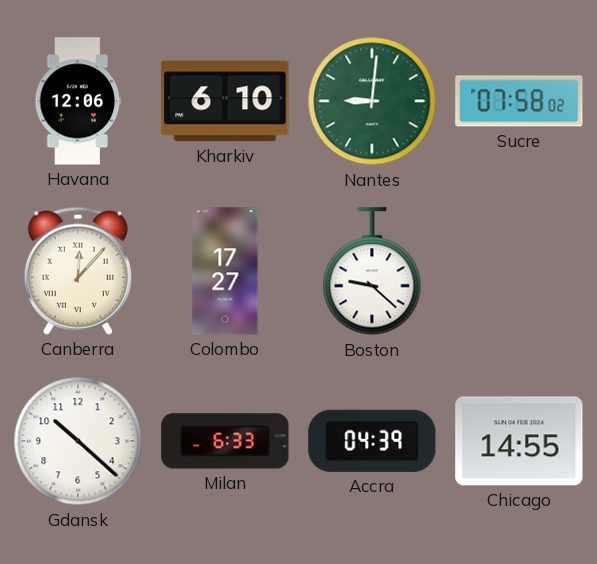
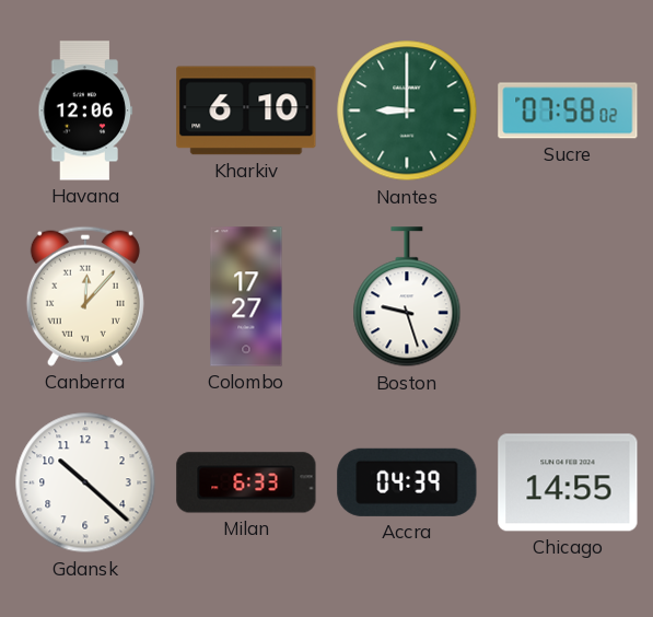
Nantes: 9:01 -> 9:00
Boston: 9:22 -> 9:27
